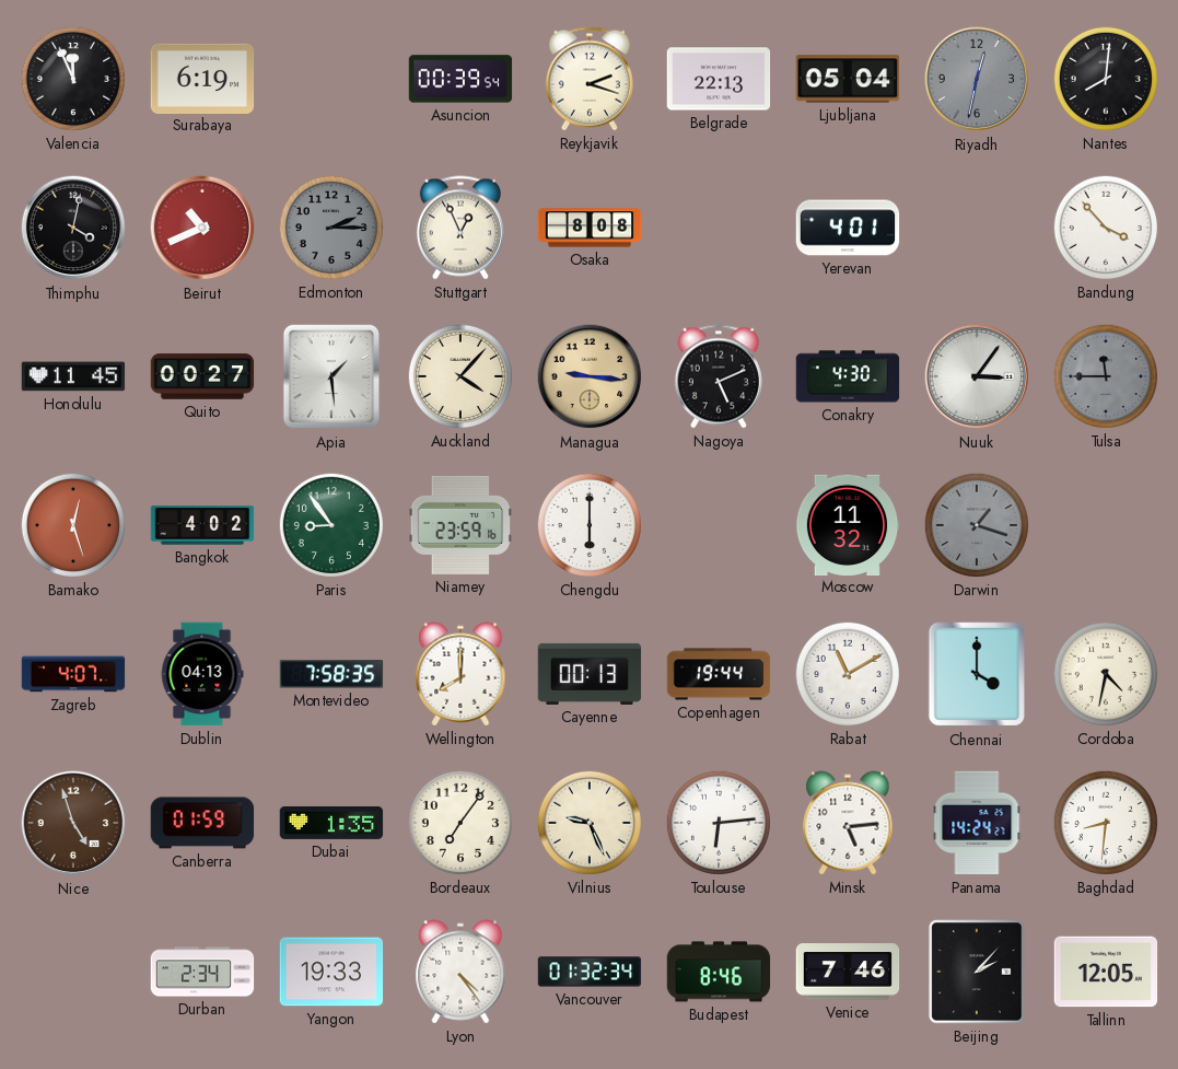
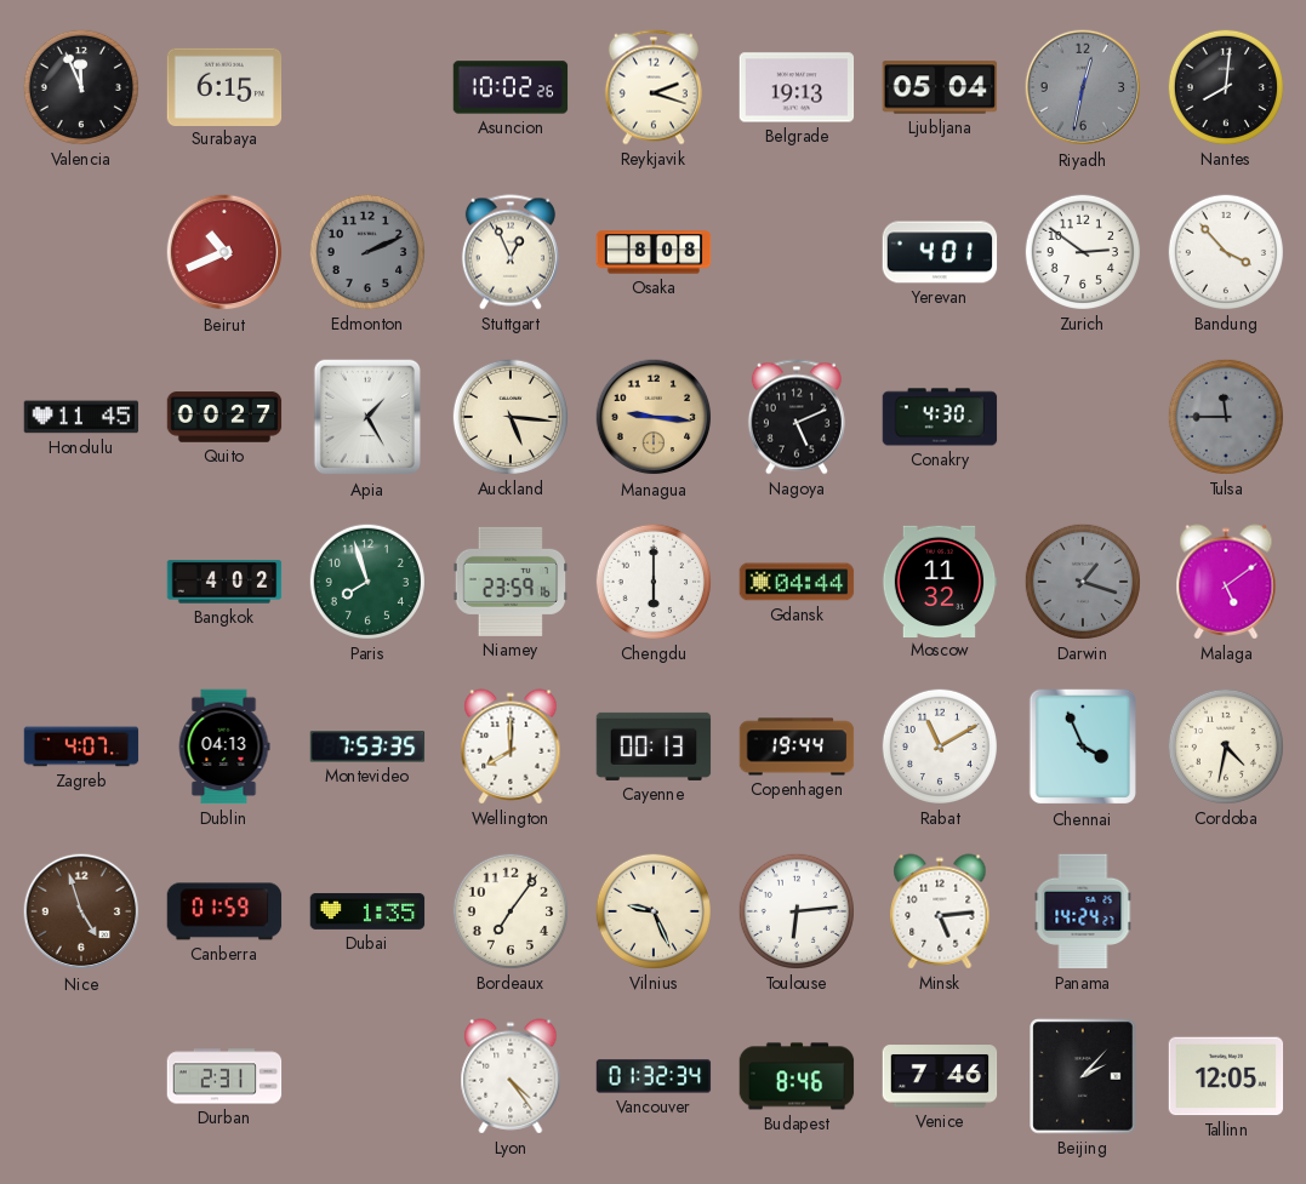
Surabaya: 6:19 -> 6:15
Asuncion: 00:39 -> 10:02
Belgrade: 22:13 -> 19:13
Thimphu: 4:02 -> none
Edmonton: 2:15 -> 2:11
Zurich: none -> 2:51
Apia: 1:29 -> 1:25
Auckland: 4:07 -> 5:16
Nuuk: 3:06 -> none
Bamako: 12:27 -> none
Paris: 8:54 -> 7:57
Gdansk: none -> 04:44
Malaga: none -> 5:09
Montevideo: 7:58 -> 7:53
Chennai: 4:00 -> 3:56
Baghdad: 8:31 -> none
Durban: 2:34 -> 2:31
Yangon: 19:33 -> none
